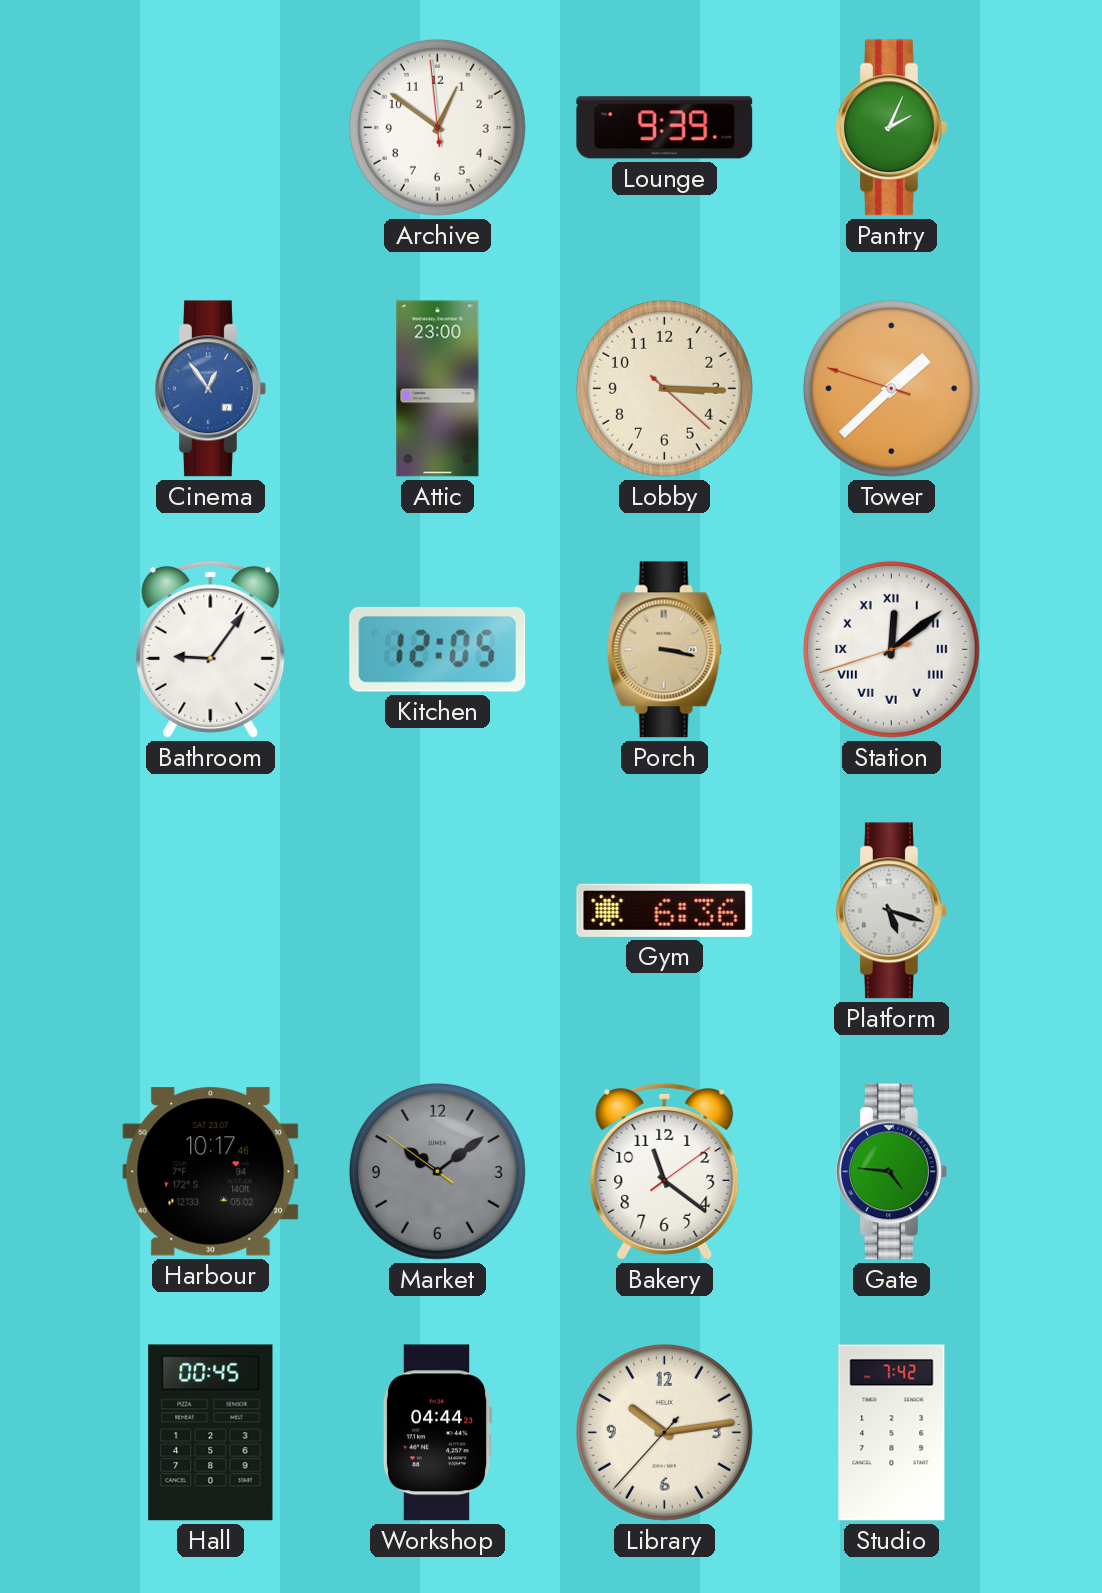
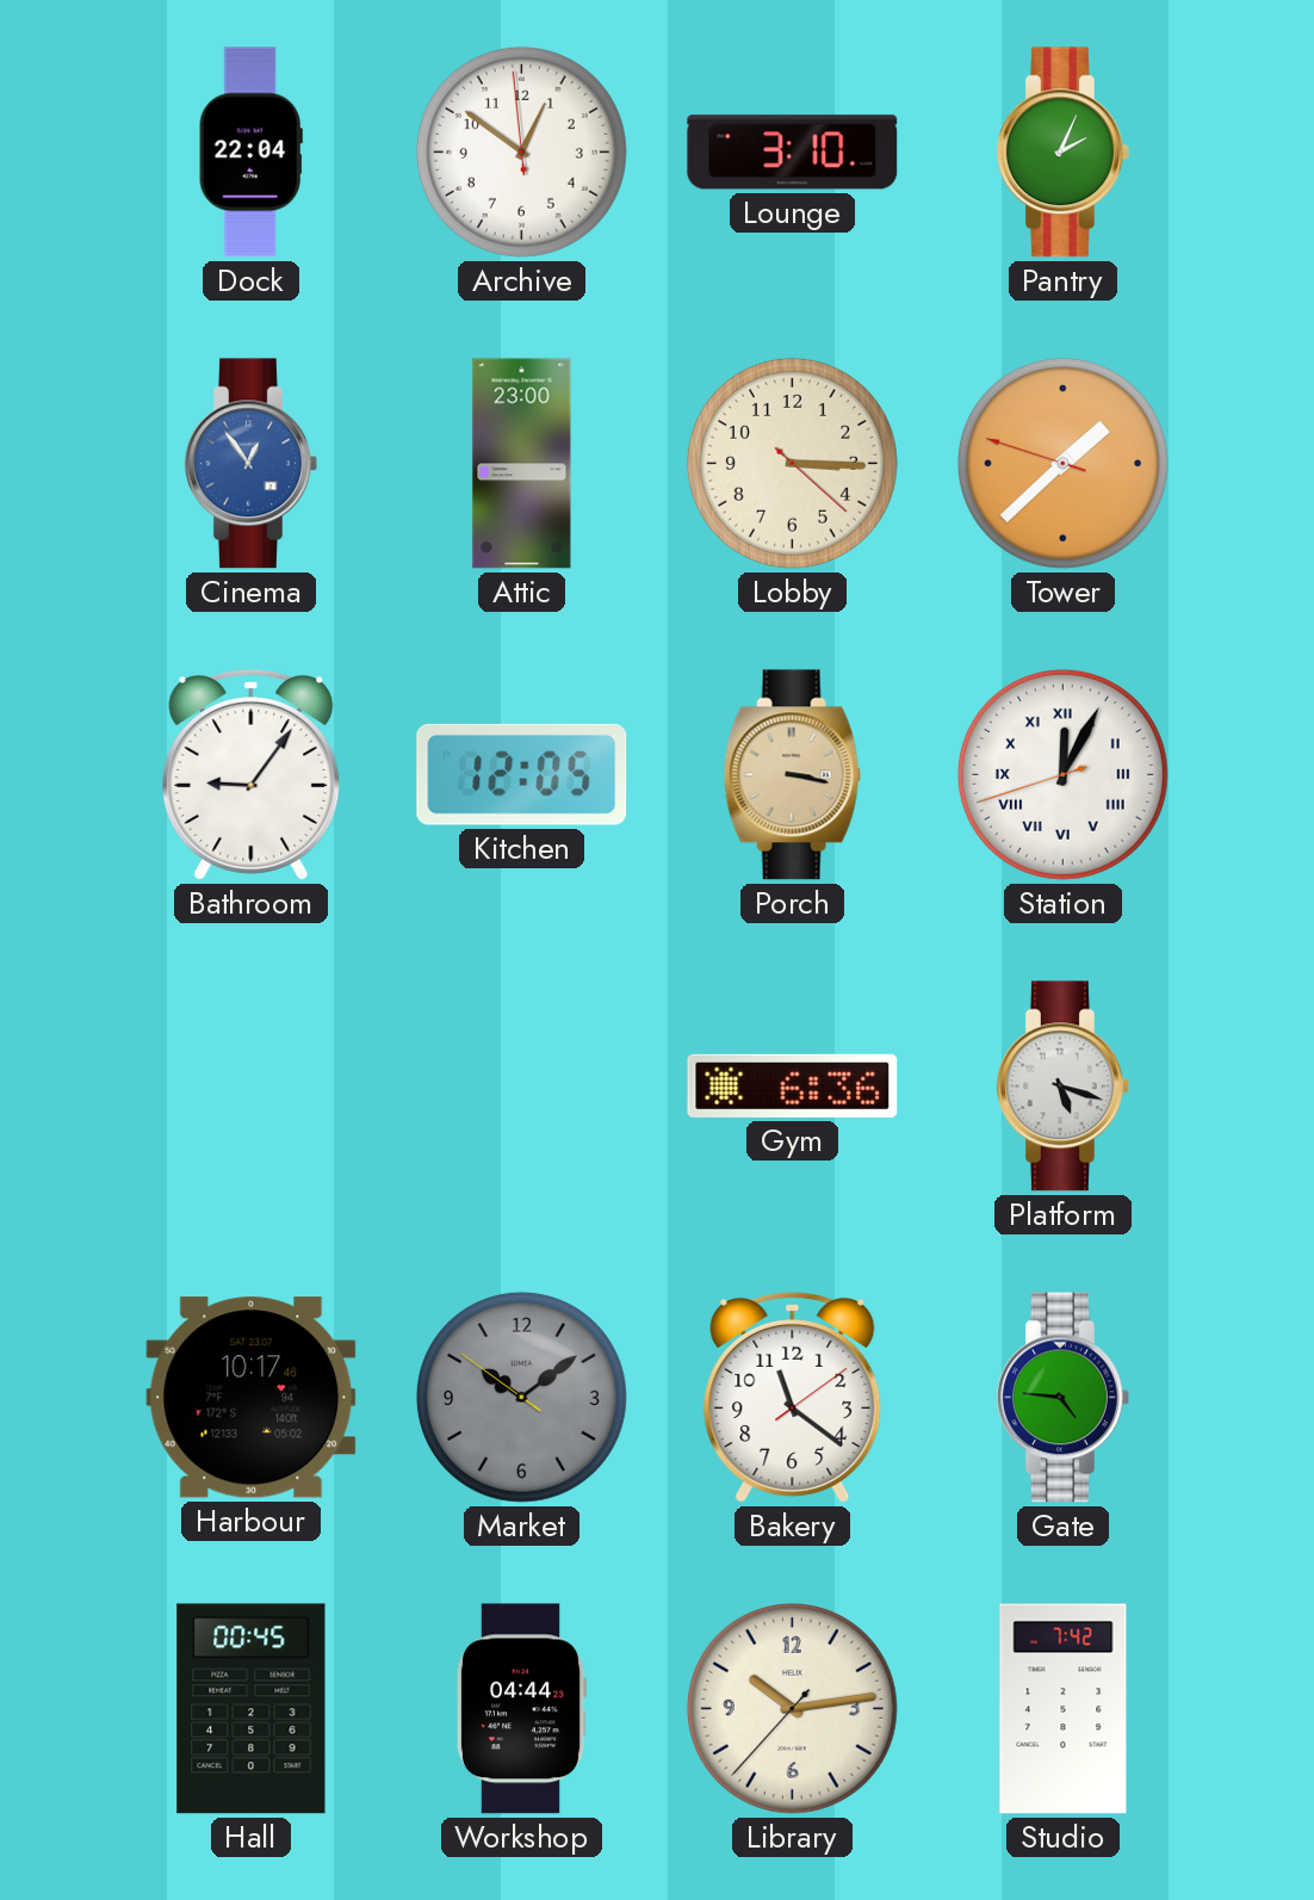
Dock: none -> 22:04
Lounge: 9:39 -> 3:10
Station: 12:08 -> 12:04
